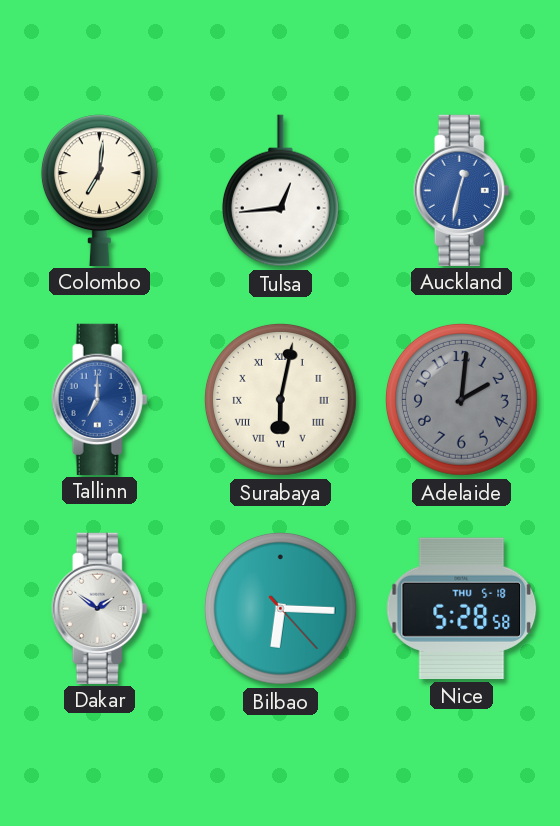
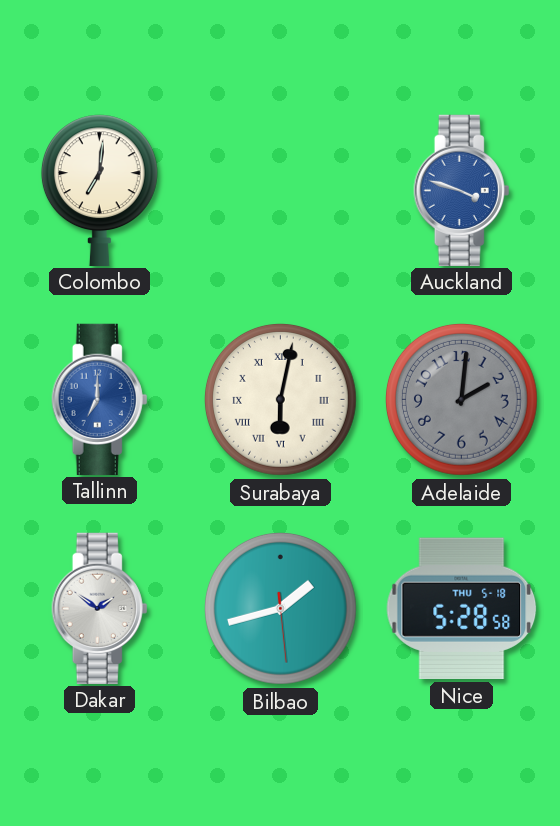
Tulsa: 12:44 -> none
Auckland: 12:32 -> 3:48
Bilbao: 6:15 -> 1:42
